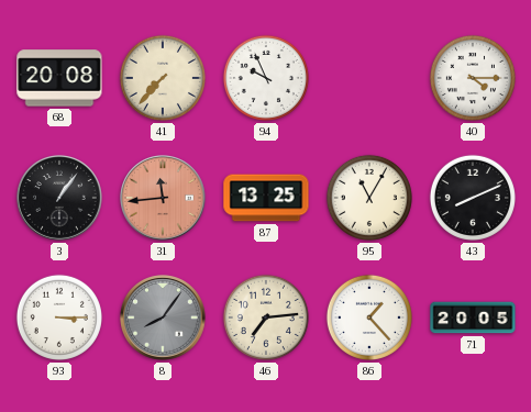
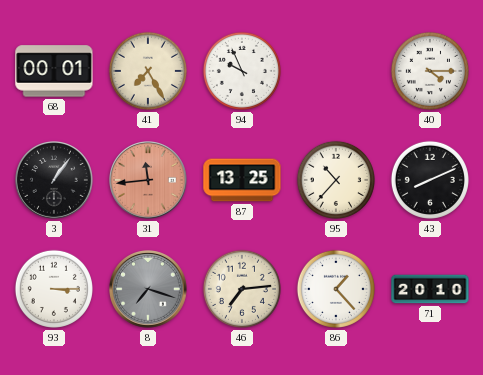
68: 20:08 -> 00:01
41: 7:37 -> 7:25
95: 11:05 -> 10:37
8: 8:06 -> 7:18
71: 20:05 -> 20:10
